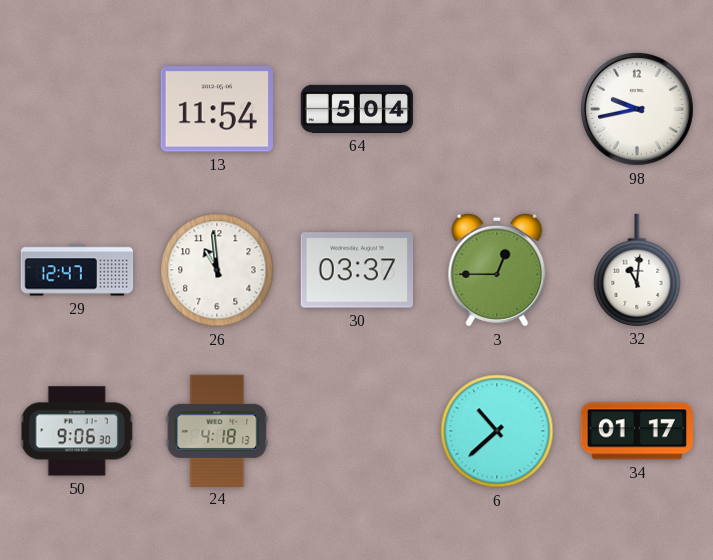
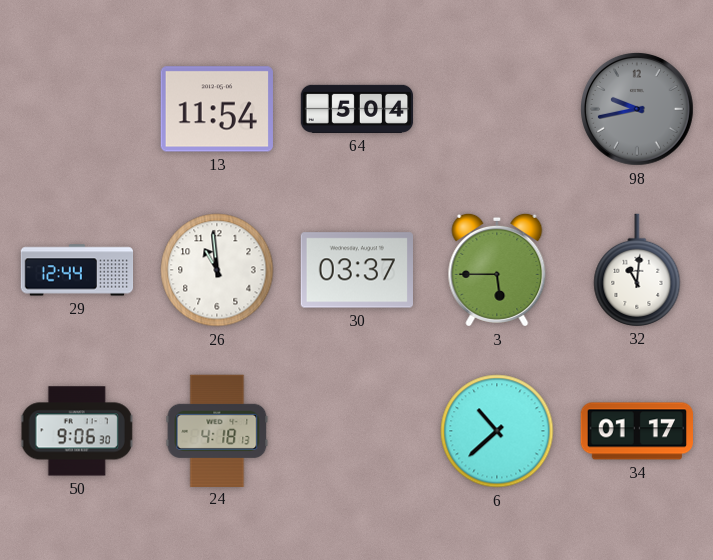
98 dial: white -> grey
29: 12:47 -> 12:44
3: 12:45 -> 5:45
